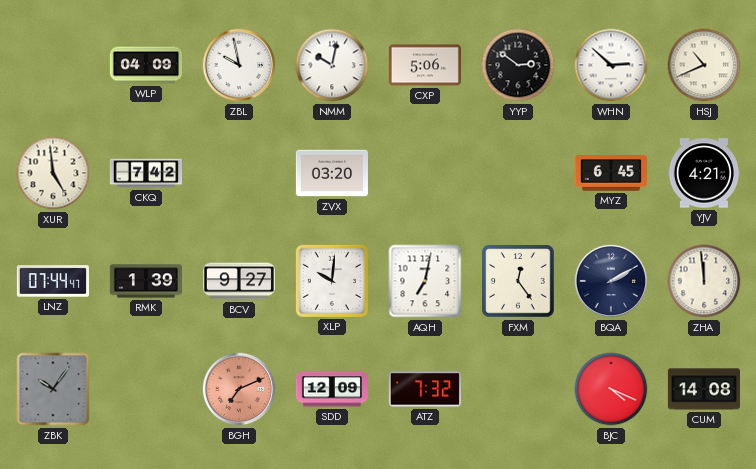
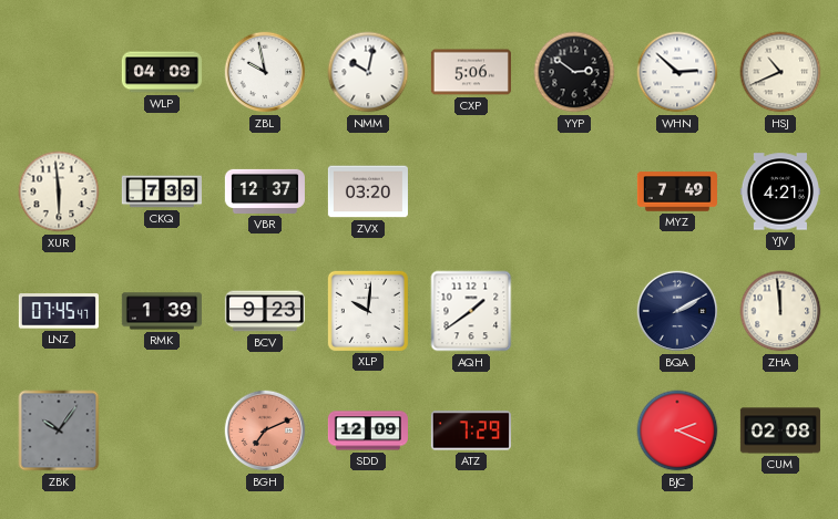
XUR: 4:59 -> 5:59
CKQ: 7:42 -> 7:39
VBR: none -> 12:37
MYZ: 6:45 -> 7:49
LNZ: 07:44 -> 07:45
BCV: 9:27 -> 9:23
AQH: 7:02 -> 1:39
FXM: 12:24 -> none
ATZ: 7:32 -> 7:29
BJC: 4:19 -> 2:19
CUM: 14:08 -> 02:08
